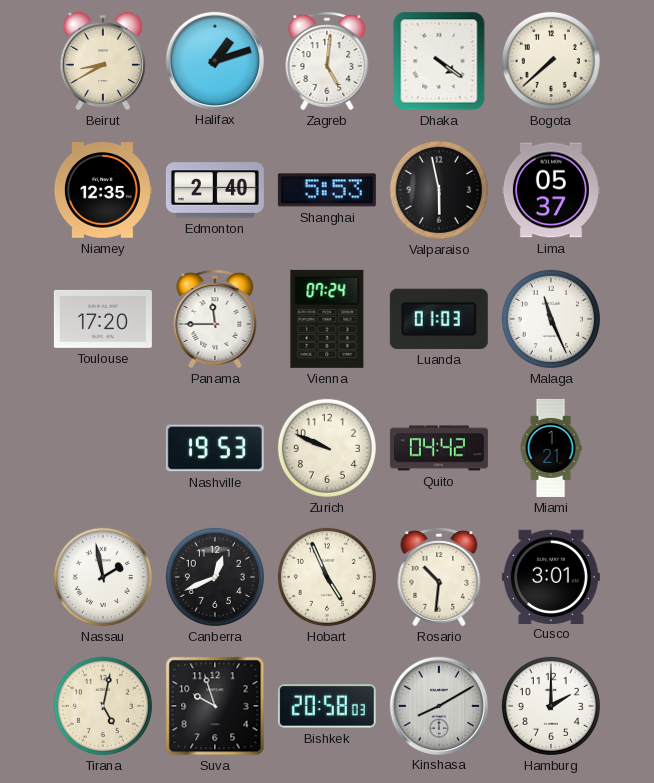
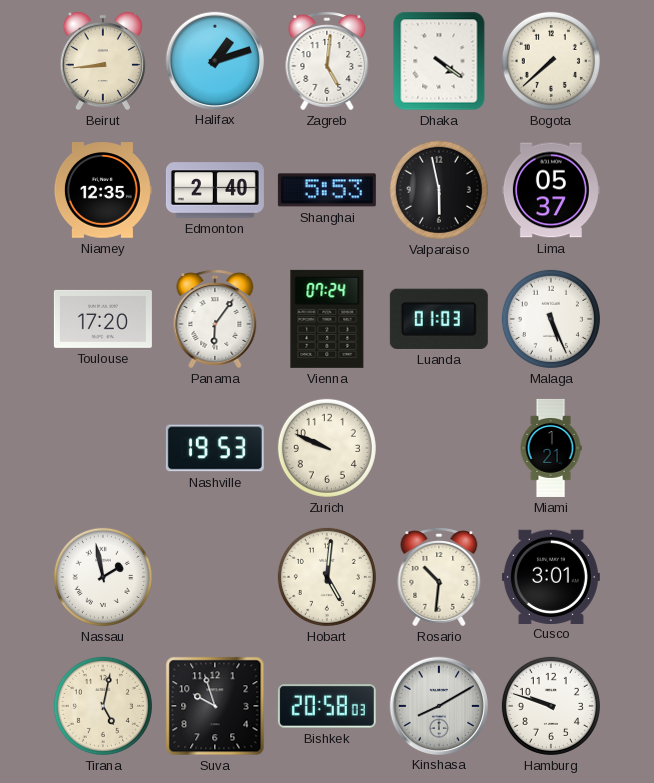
Beirut: 8:40 -> 8:44
Panama: 11:45 -> 6:06
Malaga: 11:26 -> 5:26
Quito: 04:42 -> none
Canberra: 12:41 -> none
Hobart: 4:56 -> 5:01
Hamburg: 2:00 -> 9:48
